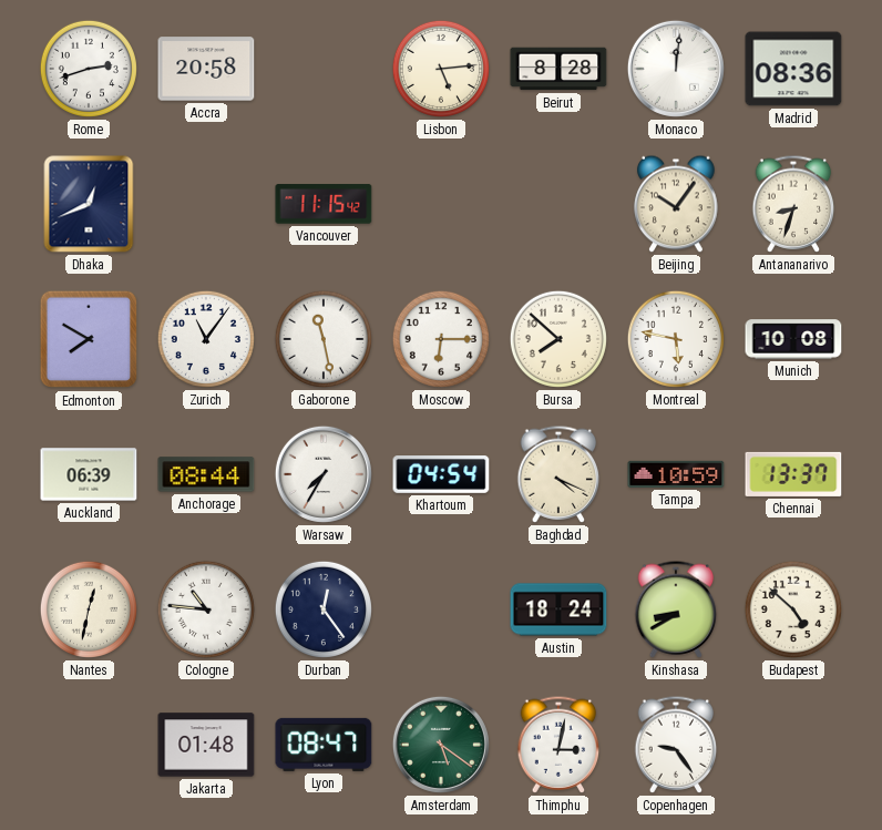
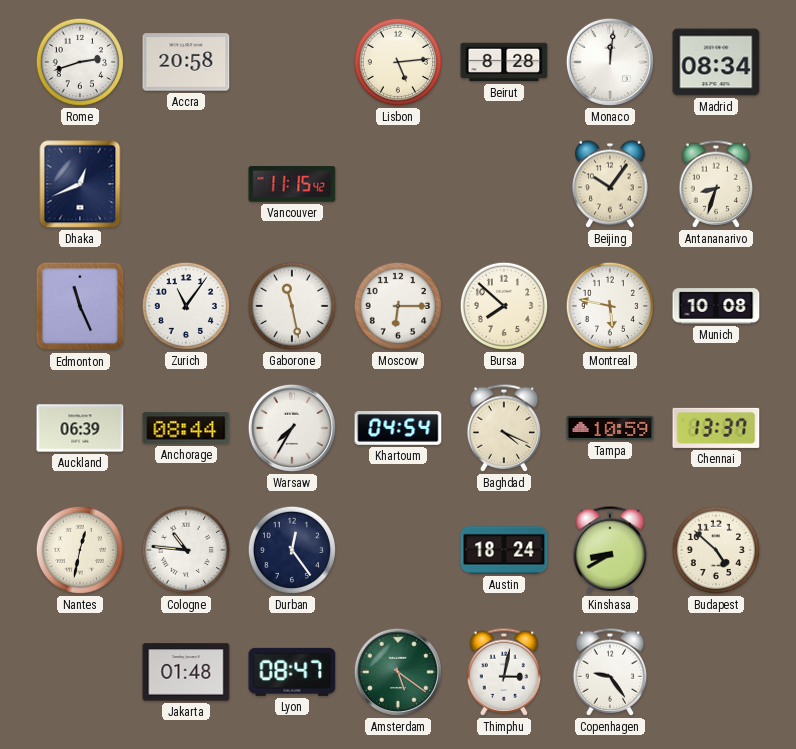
Madrid: 08:36 -> 08:34
Edmonton: 7:50 -> 11:26
